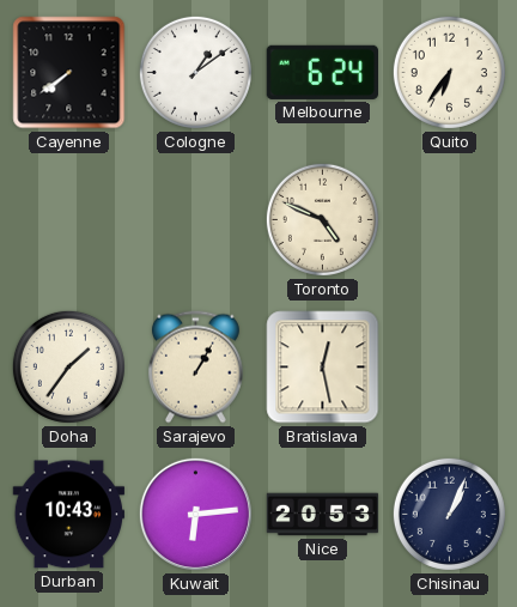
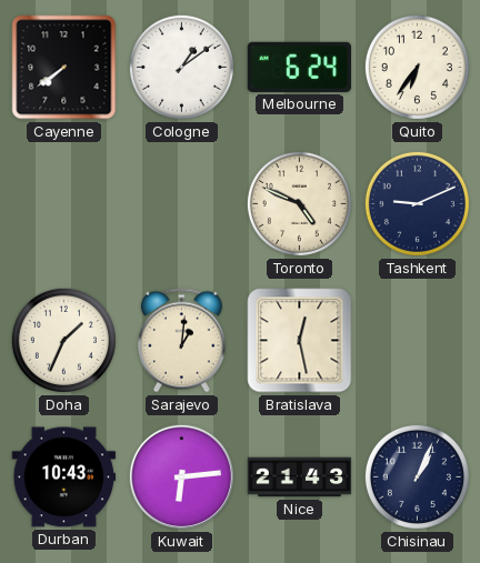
Tashkent: none -> 9:11
Doha: 1:36 -> 1:34
Sarajevo: 1:05 -> 1:01
Nice: 20:53 -> 21:43
